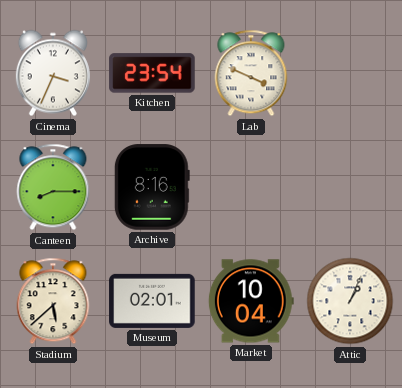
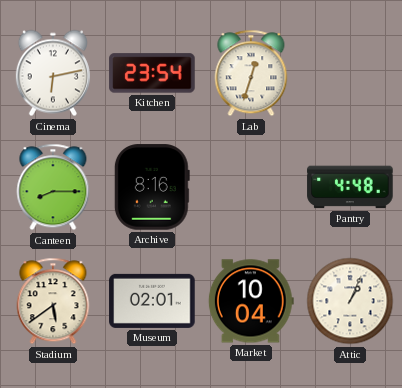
Cinema: 3:34 -> 6:13
Lab: 3:49 -> 12:33
Pantry: none -> 4:48
Stadium: 5:38 -> 5:39
